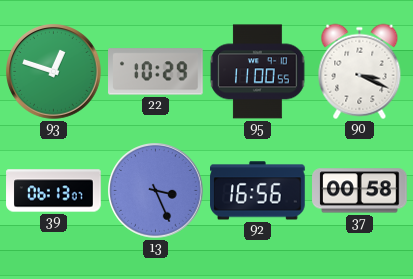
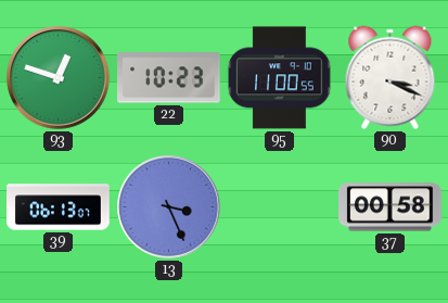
22: 10:29 -> 10:23
92: 16:56 -> none
